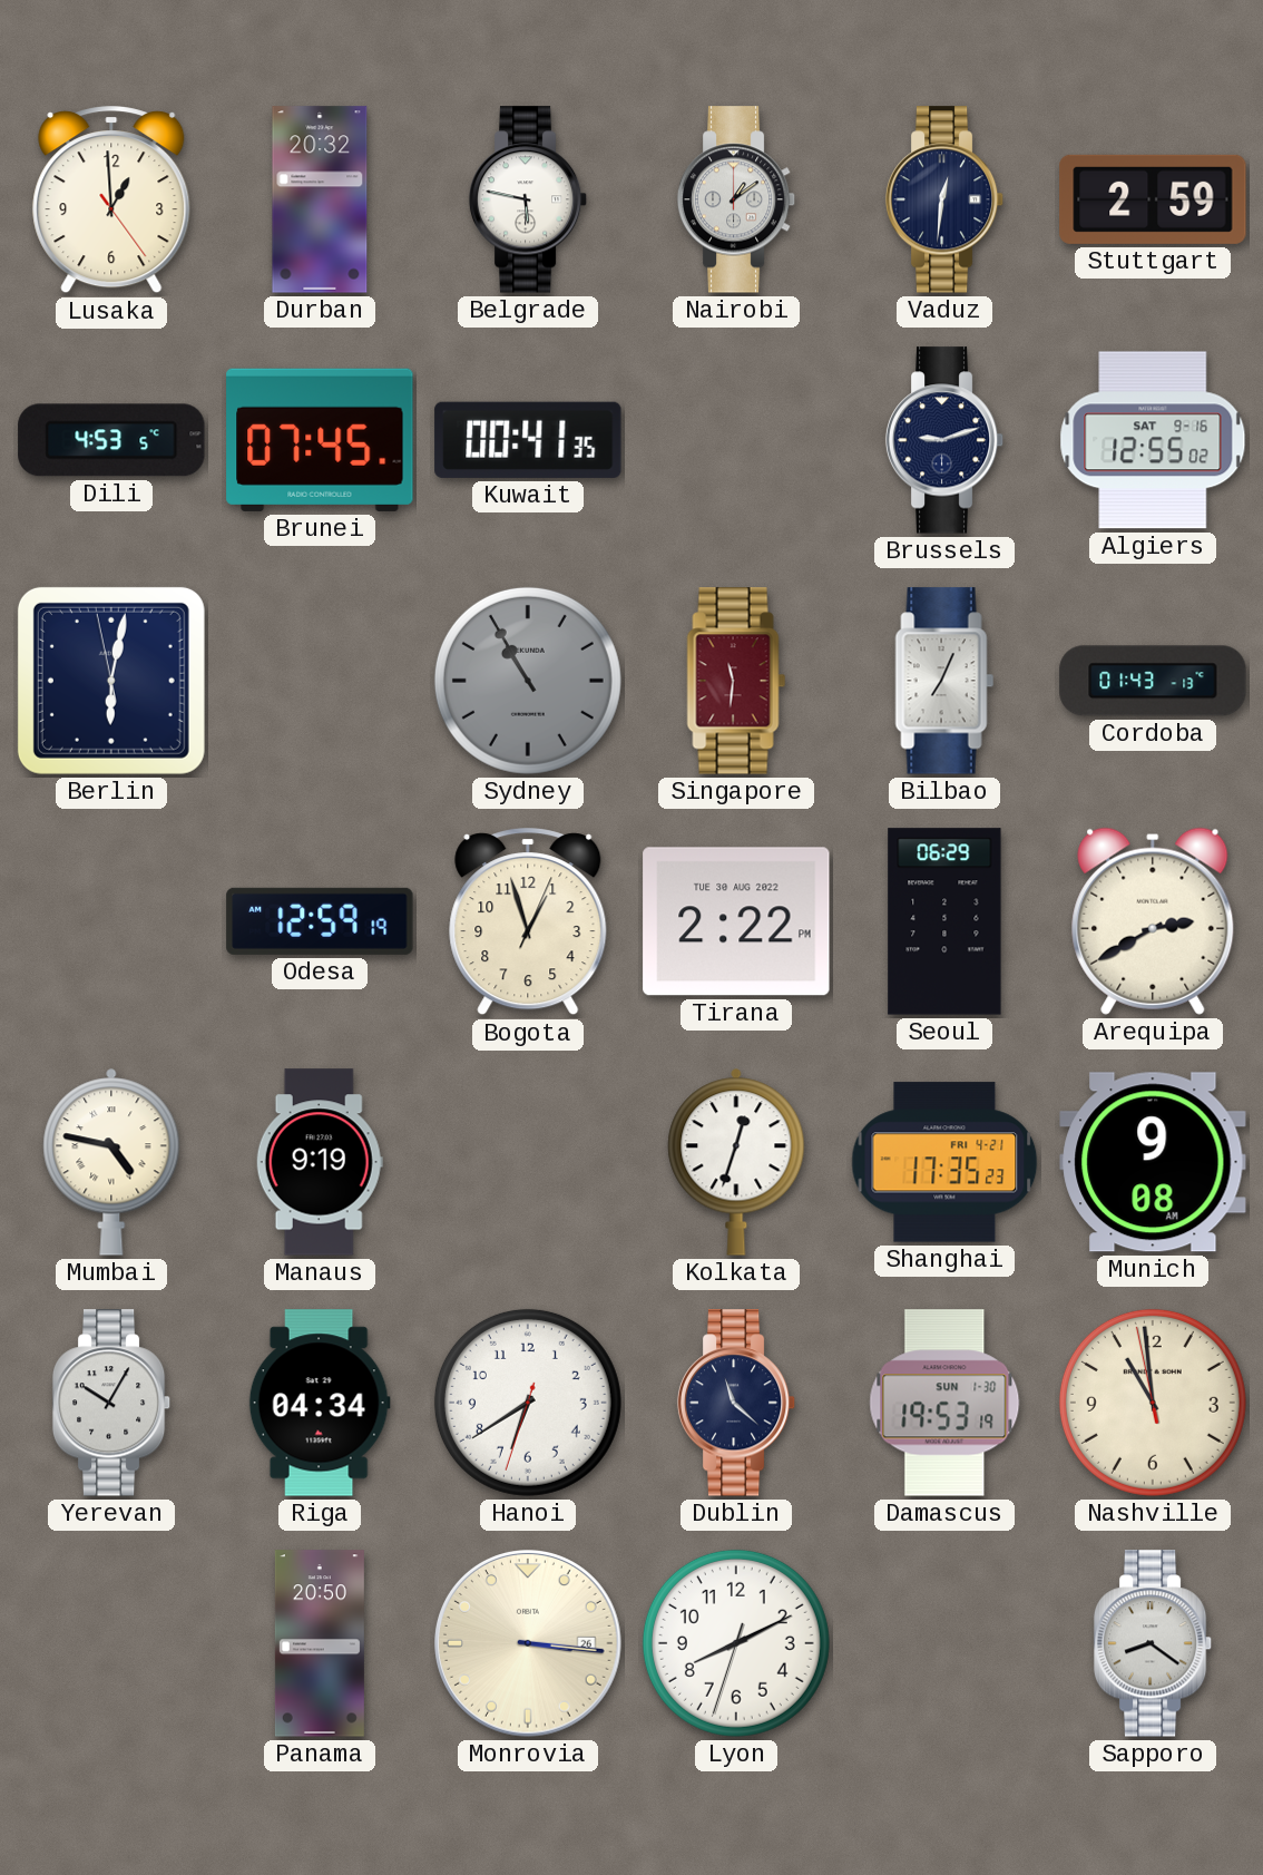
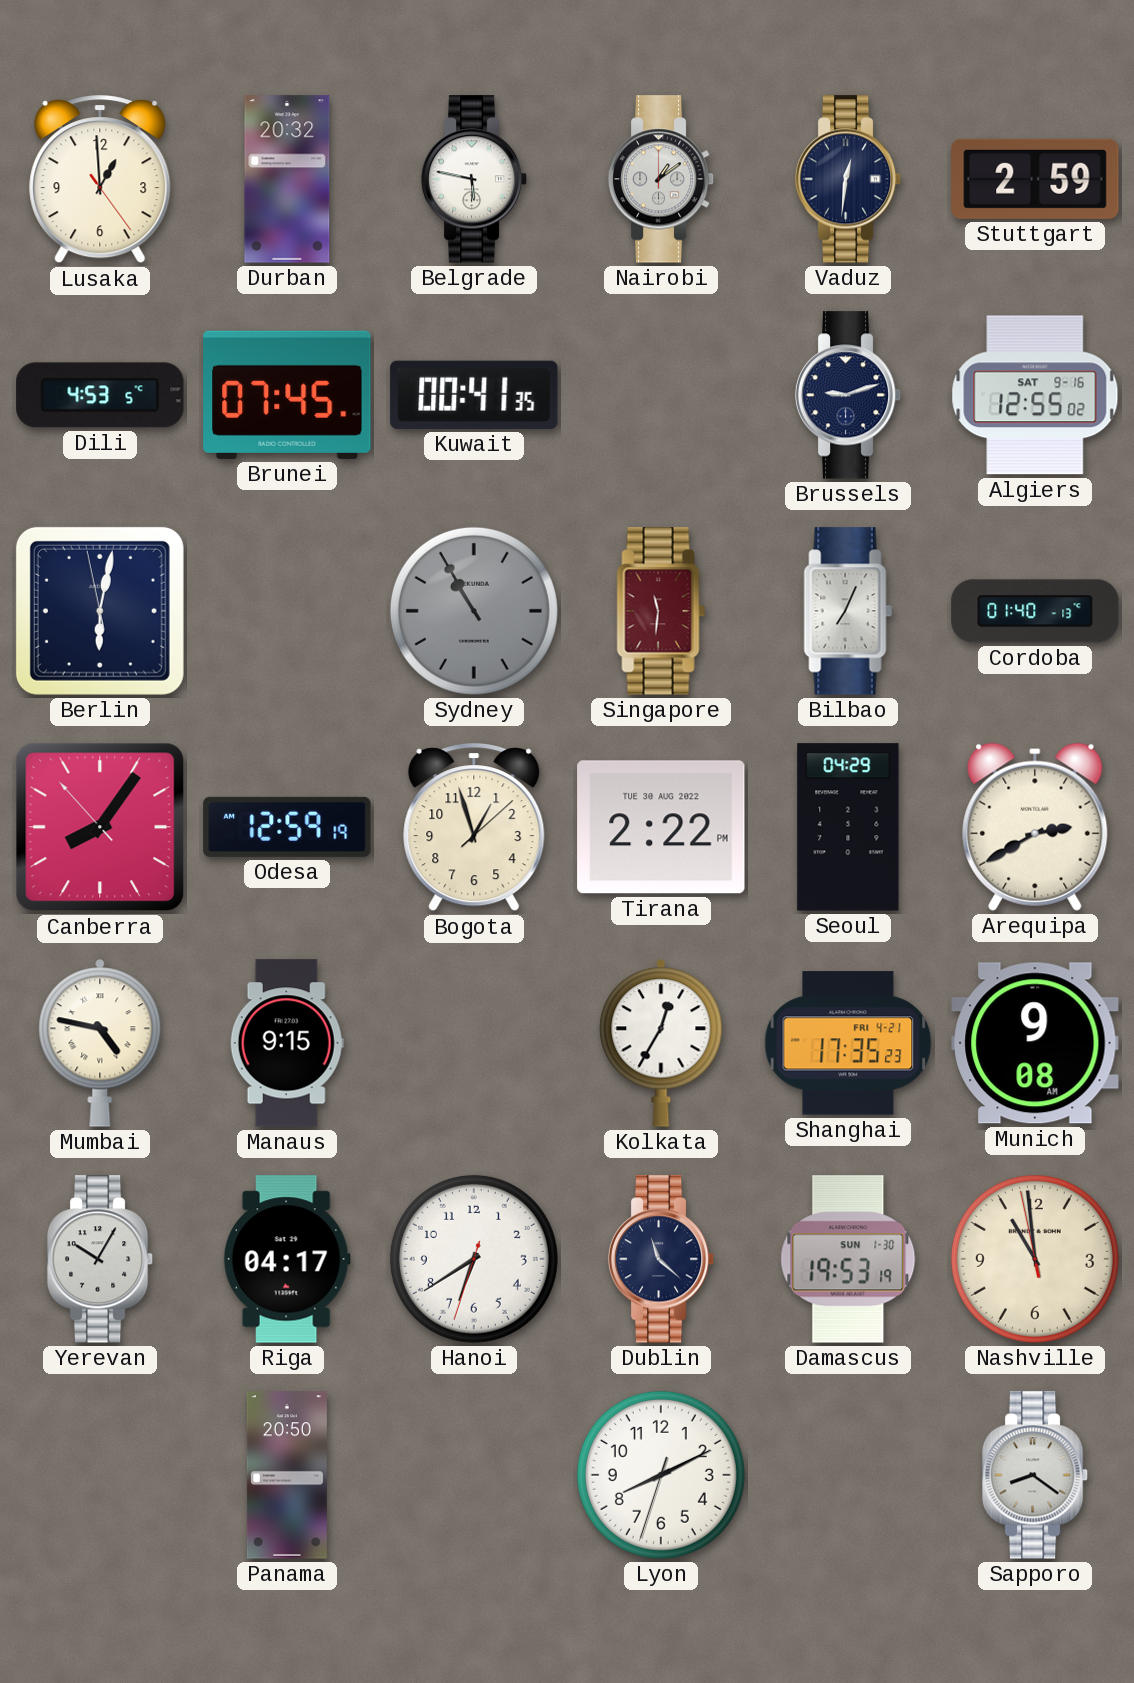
Cordoba: 01:43 -> 01:40
Canberra: none -> 8:05
Bogota: 12:57:04 -> 12:57:08
Seoul: 06:29 -> 04:29
Manaus: 9:19 -> 9:15
Kolkata: 12:33 -> 12:35
Riga: 04:34 -> 04:17
Monrovia: 3:16 -> none
